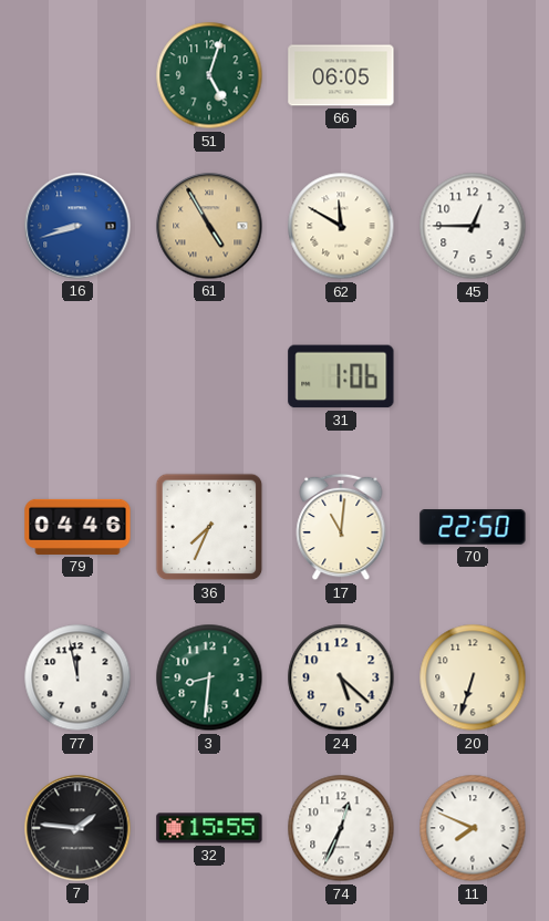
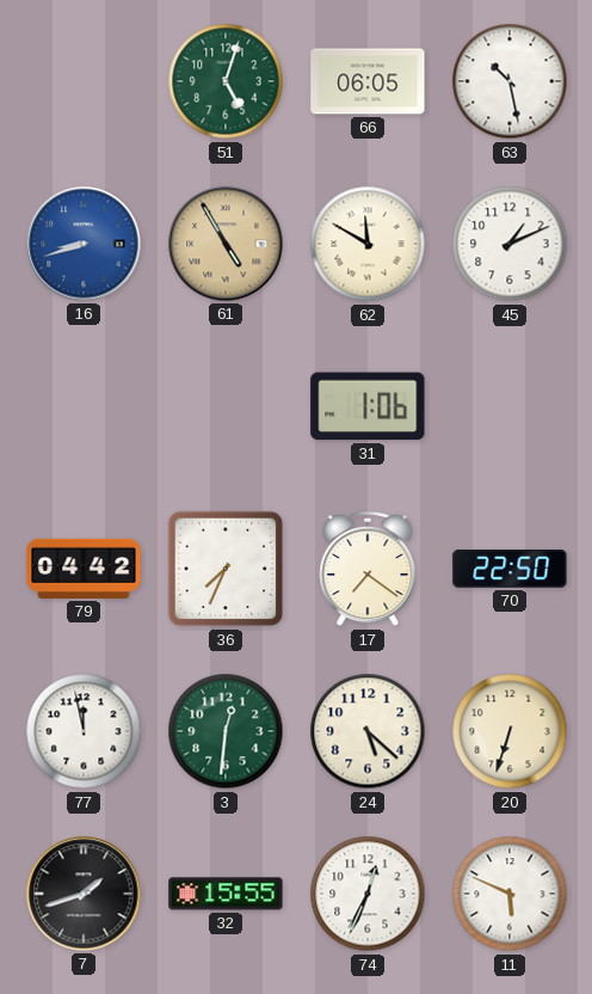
63: none -> 10:28
45: 12:45 -> 1:11
79: 04:46 -> 04:42
17: 11:01 -> 7:21
3: 8:31 -> 12:31
7: 1:46 -> 1:42
11: 7:49 -> 5:49
